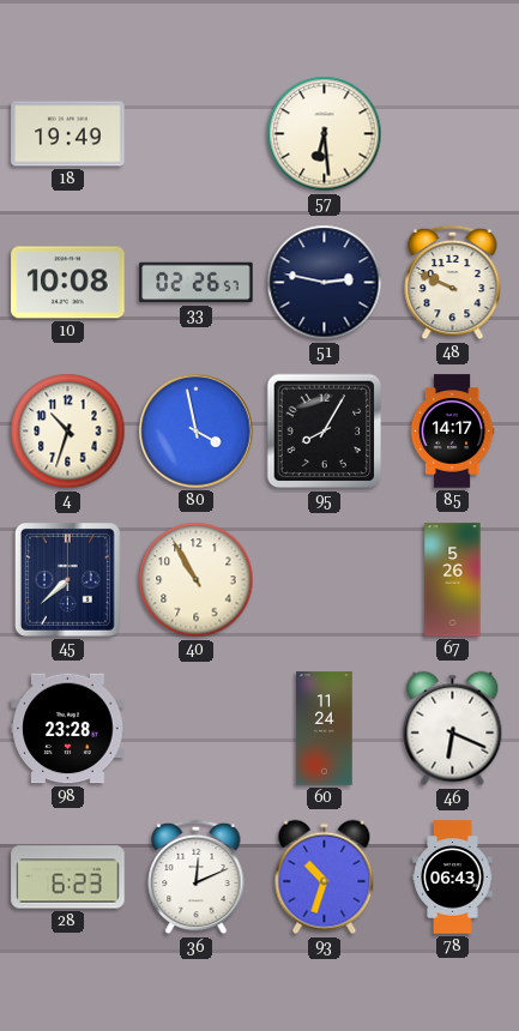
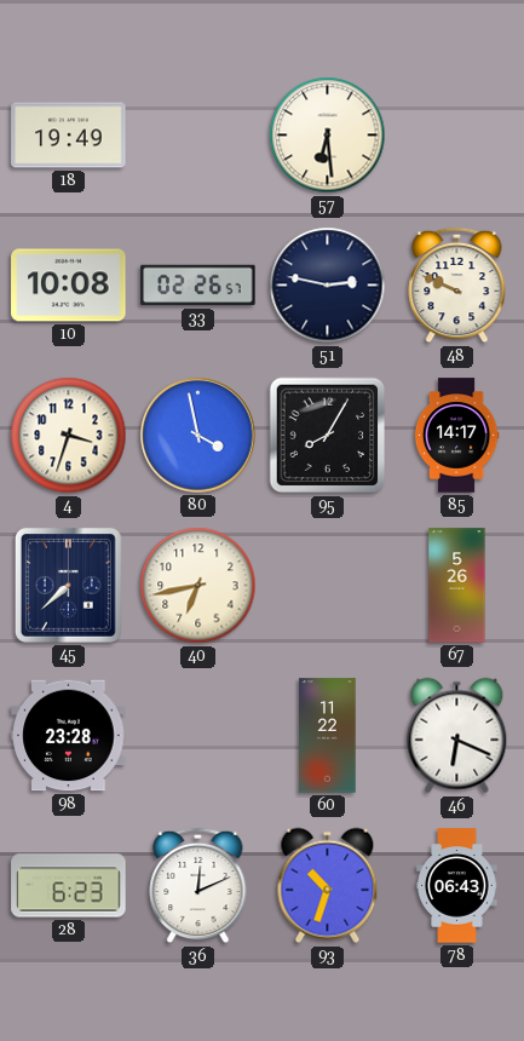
4: 10:33 -> 3:33
40: 10:55 -> 6:43
60: 11:24 -> 11:22
